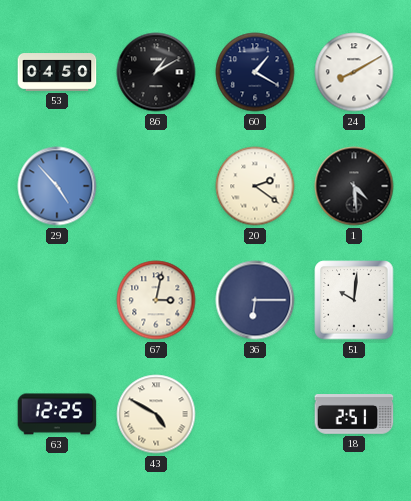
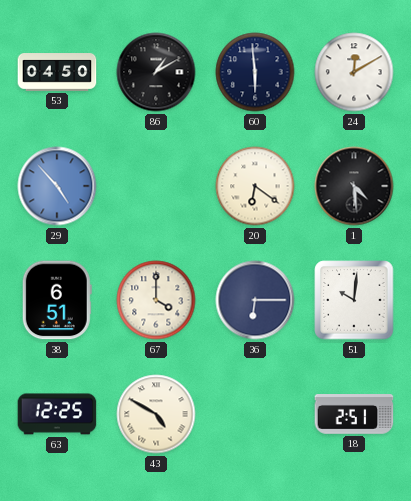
60: 1:20 -> 5:59
24: 8:10 -> 12:10
20: 2:21 -> 6:21
38: none -> 6:51
67: 3:02 -> 4:00
